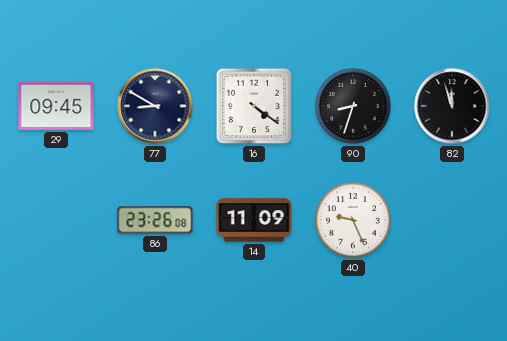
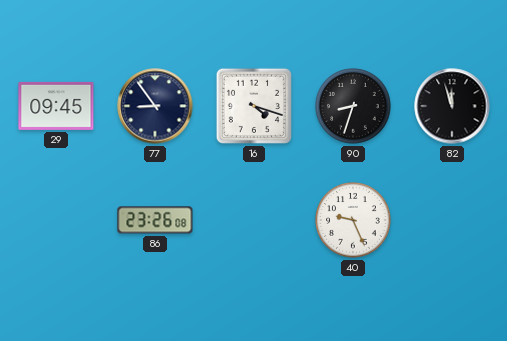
77: 8:50 -> 8:54
16: 4:21 -> 4:18
14: 11:09 -> none
